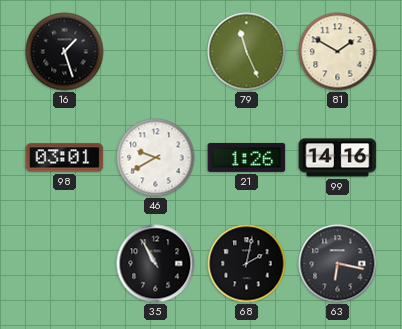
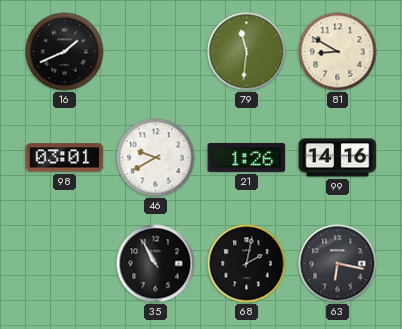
16: 1:27 -> 1:41
79: 11:26 -> 11:31
81: 1:50 -> 8:50
